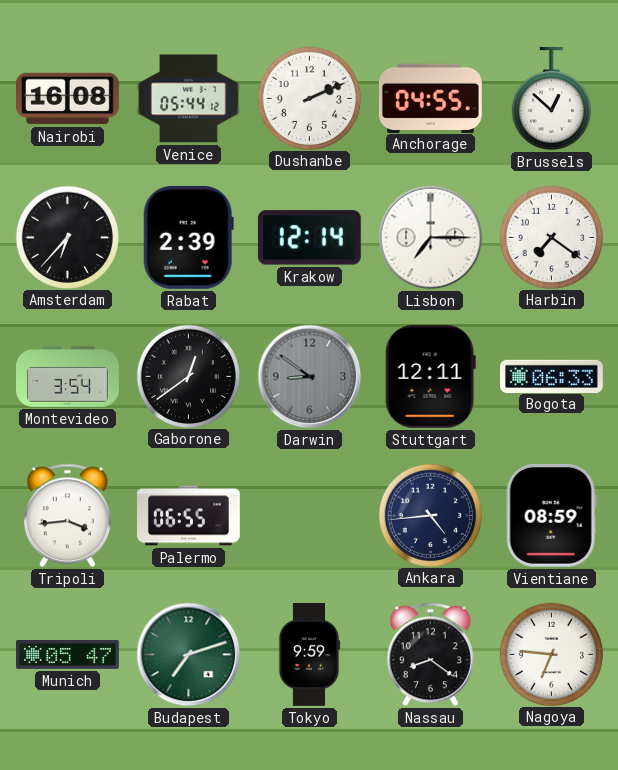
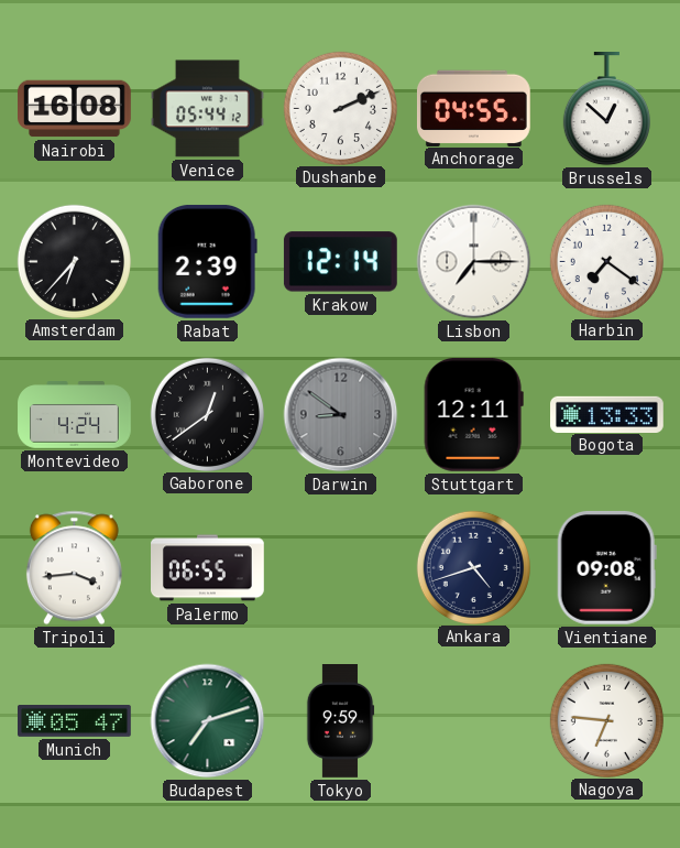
Montevideo: 3:54 -> 4:24
Bogota: 06:33 -> 13:33
Ankara: 4:44 -> 4:42
Vientiane: 08:59 -> 09:08
Nassau: 8:21 -> none
